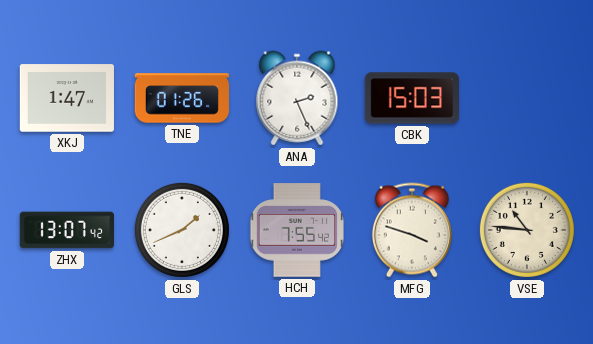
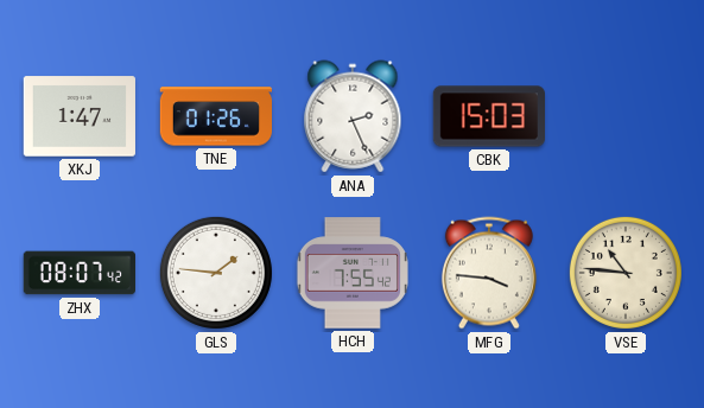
ZHX: 13:07 -> 08:07
GLS: 1:41 -> 1:46
MFG: 3:48 -> 3:46
